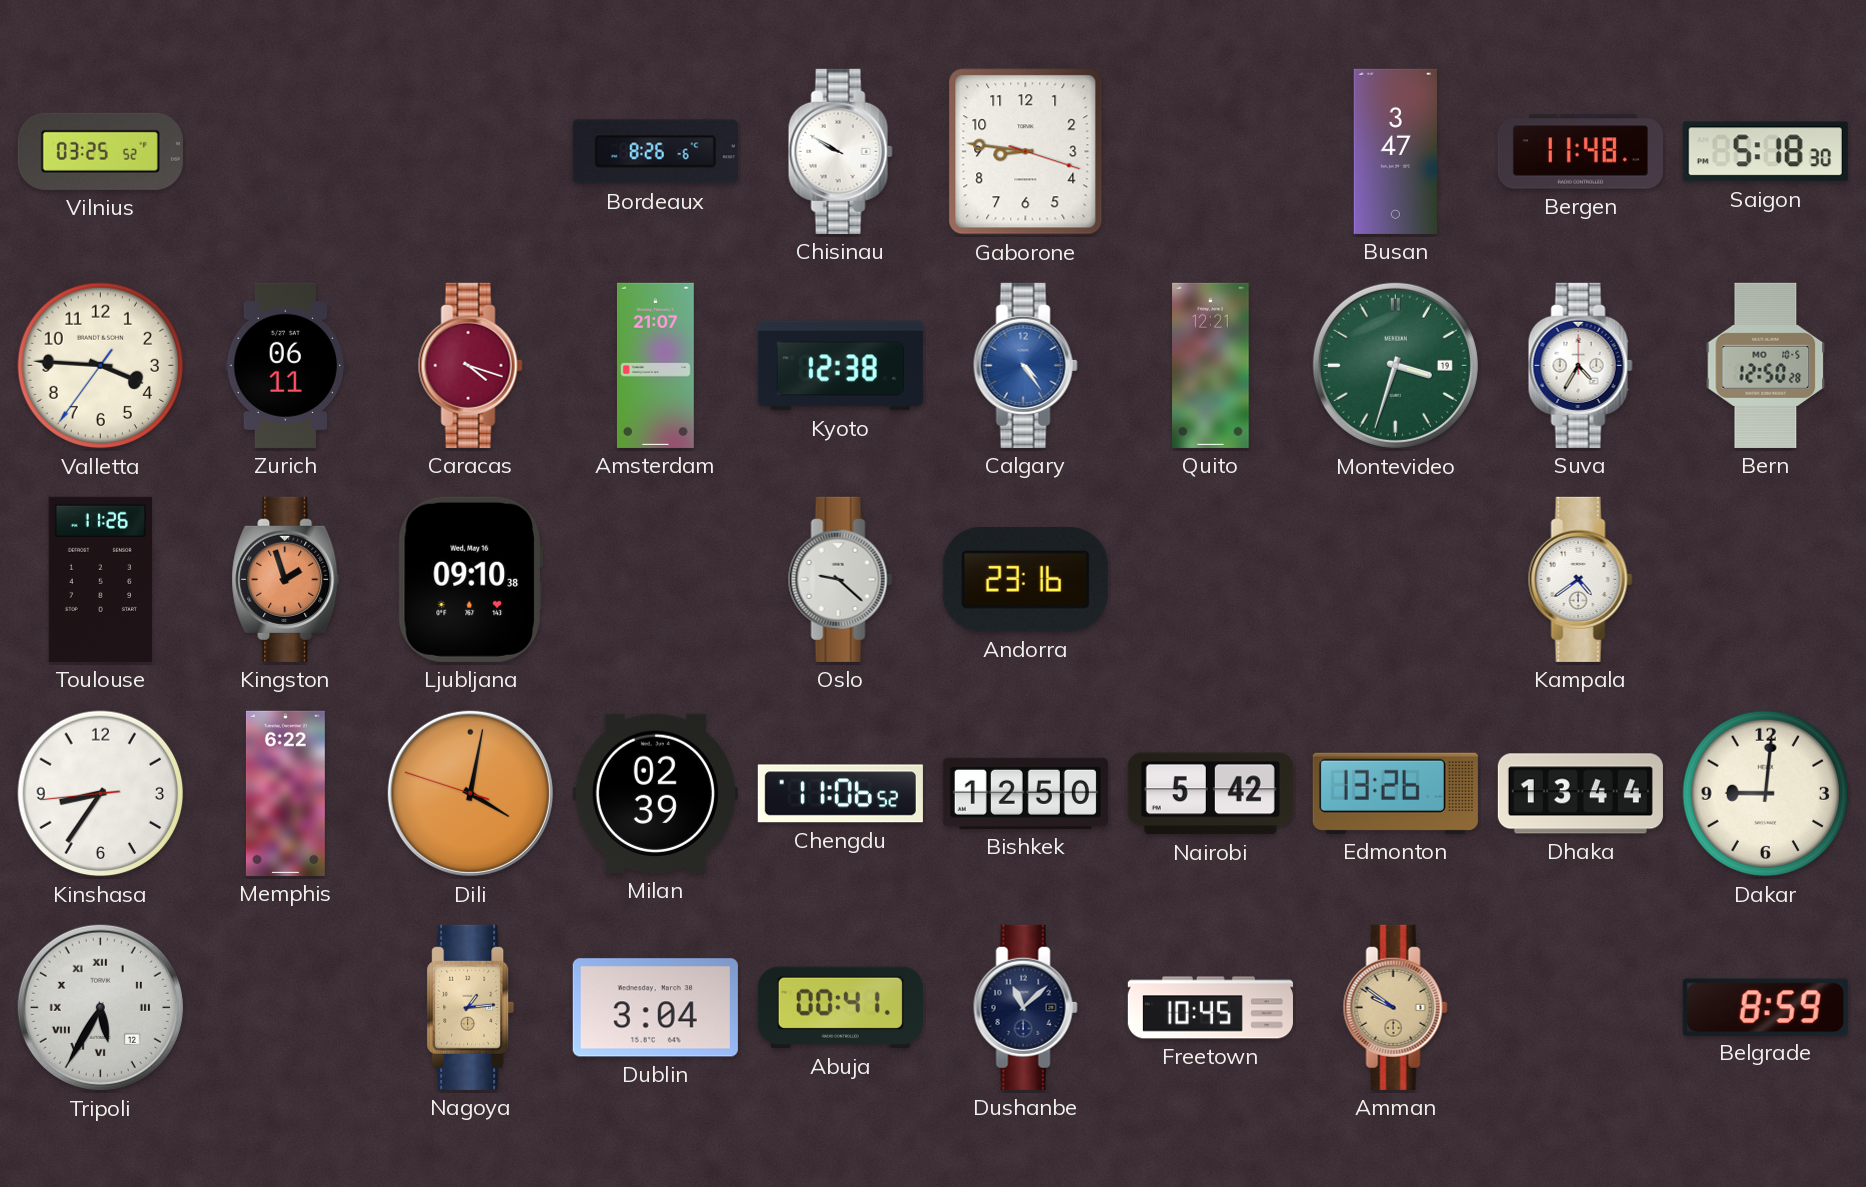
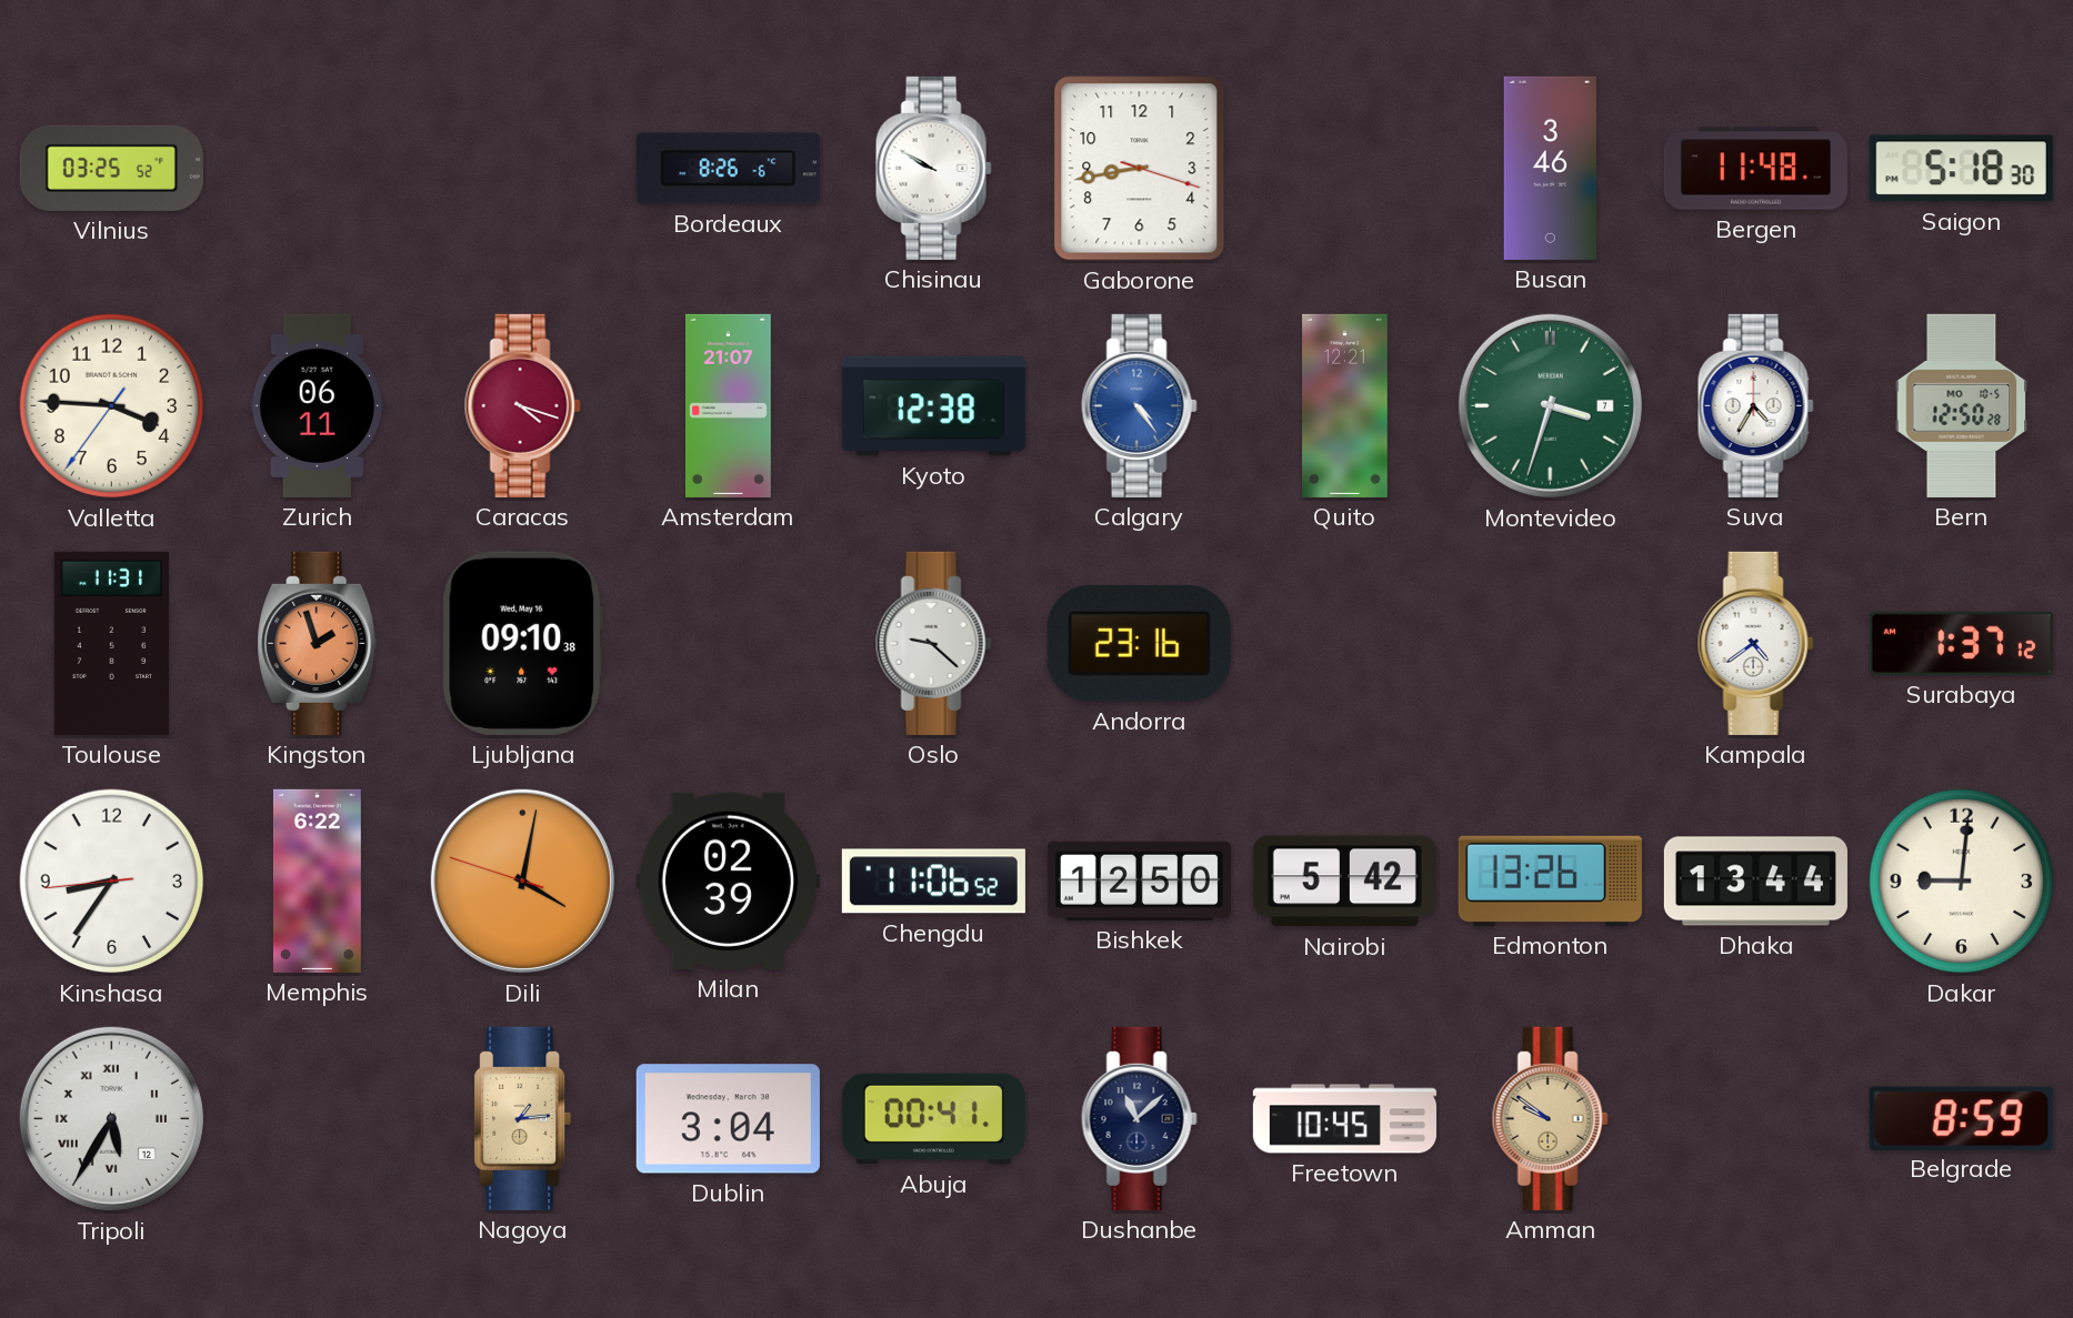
Gaborone: 8:46 -> 8:43
Busan: 3:47 -> 3:46
Montevideo date: 19 -> 7
Toulouse: 11:26 -> 11:31
Surabaya: none -> 1:37
